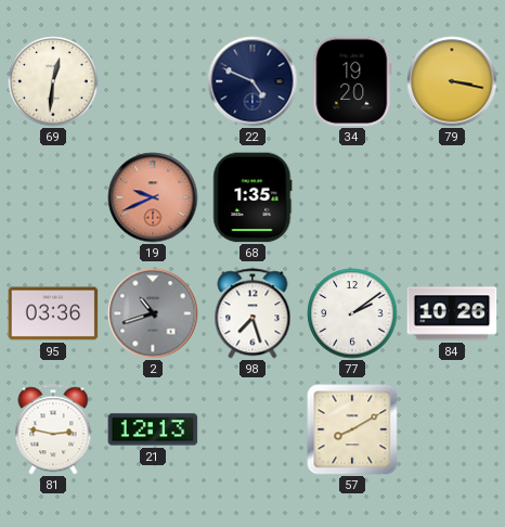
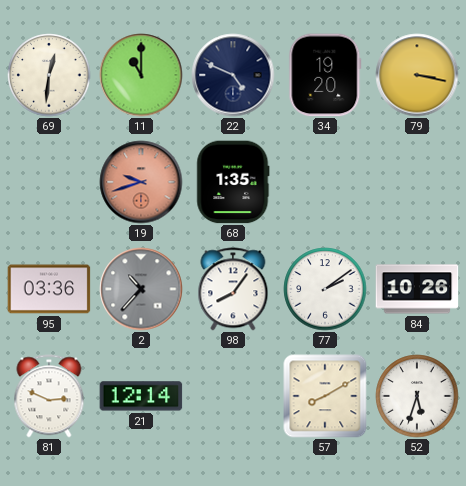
11: none -> 11:00
19: 9:41 -> 9:42
2: 10:42 -> 10:37
98: 7:27 -> 8:06
81: 2:47 -> 2:49
21: 12:13 -> 12:14
52: none -> 5:33
